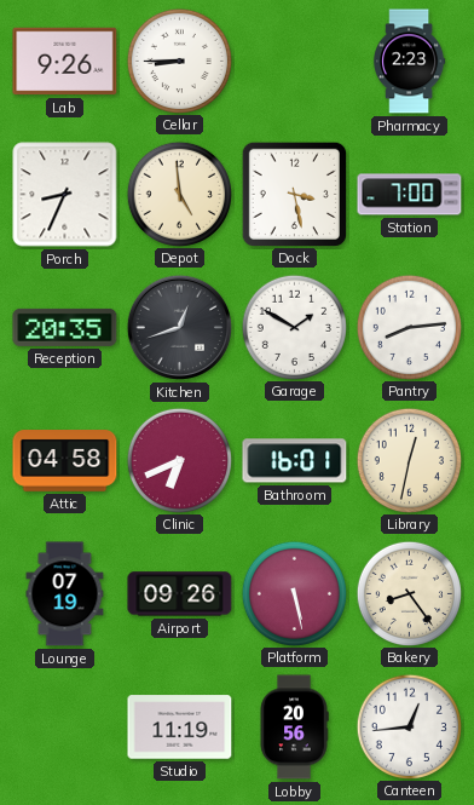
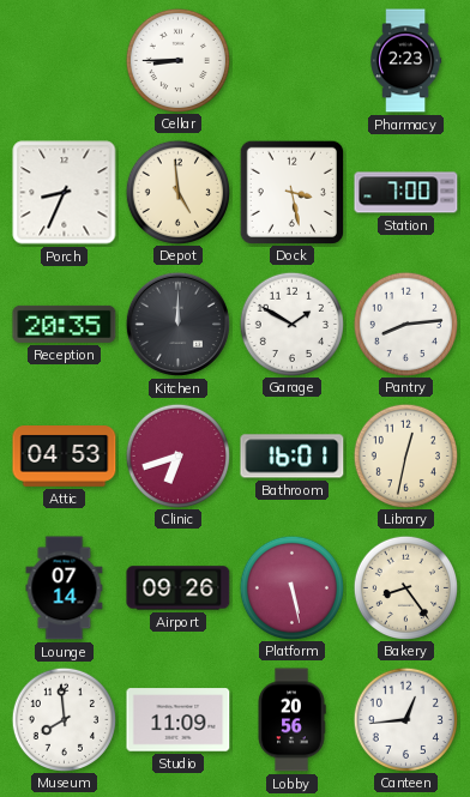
Lab: 9:26 -> none
Kitchen: 12:42 -> 12:00
Attic: 04:58 -> 04:53
Clinic: 6:41 -> 6:42
Lounge: 07:19 -> 07:14
Museum: none -> 7:59
Studio: 11:19 -> 11:09
